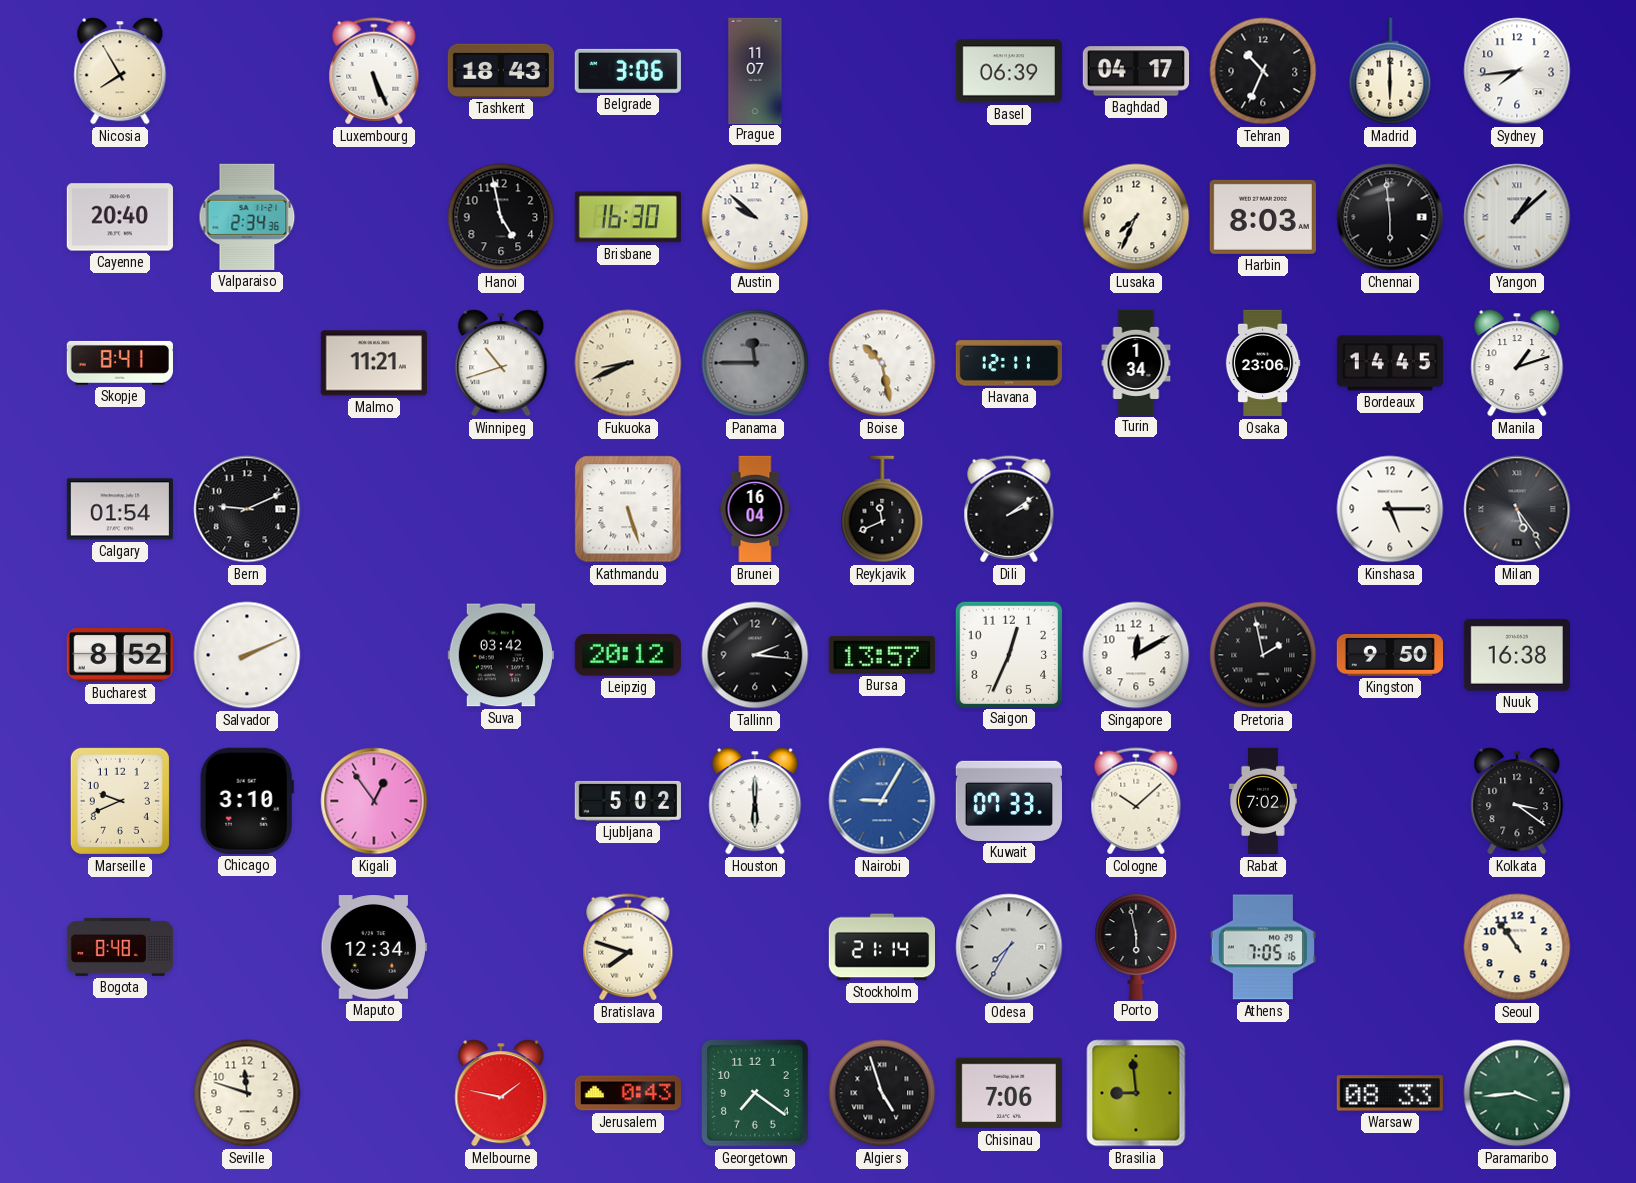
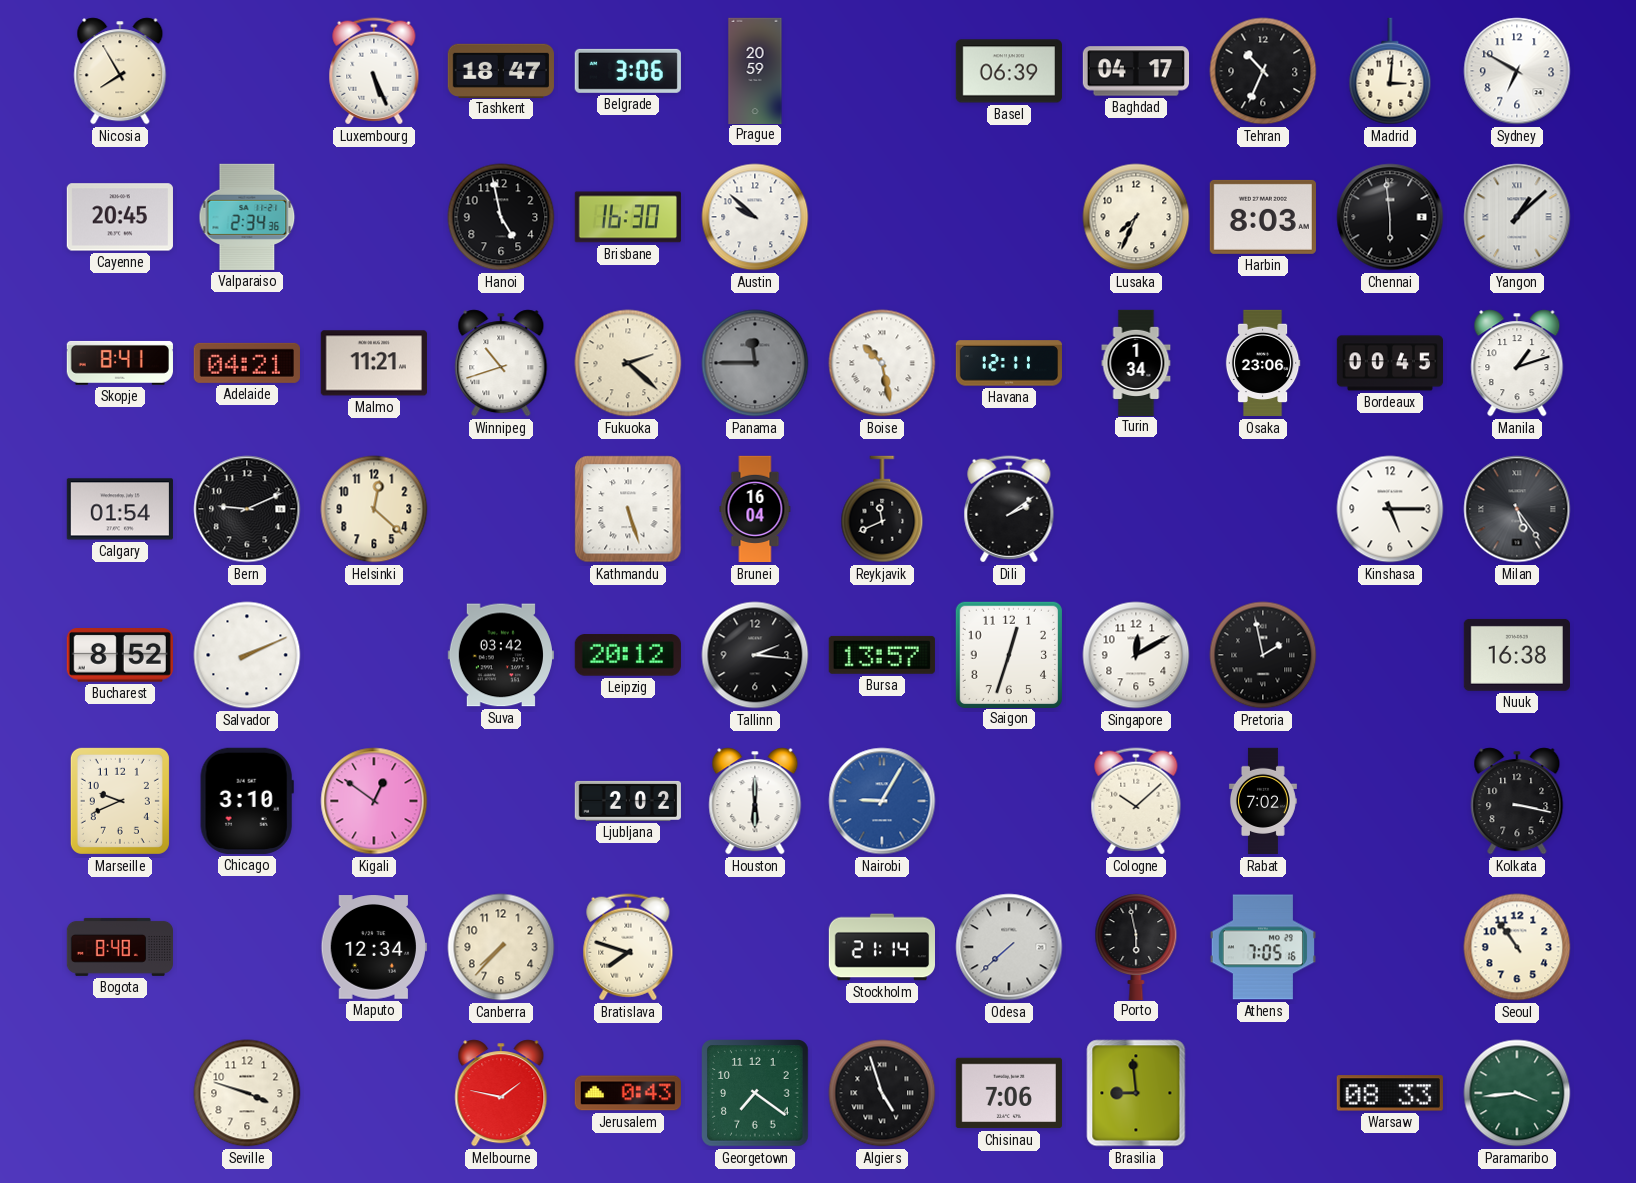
Tashkent: 18:43 -> 18:47
Prague: 11:07 -> 20:59
Madrid: 6:00 -> 3:01
Sydney: 7:44 -> 6:50
Cayenne: 20:40 -> 20:45
Adelaide: none -> 04:21
Fukuoka: 8:41 -> 2:22
Bordeaux: 14:45 -> 00:45
Helsinki: none -> 12:22
Saigon: 12:34 -> 12:33
Kingston: 9:50 -> none
Kigali: 12:54 -> 12:51
Ljubljana: 5:02 -> 2:02
Kuwait: 07:33 -> none
Kolkata: 3:21 -> 3:17
Canberra: none -> 7:37
Odesa: 7:35 -> 7:38
Seville: 11:48 -> 3:48
